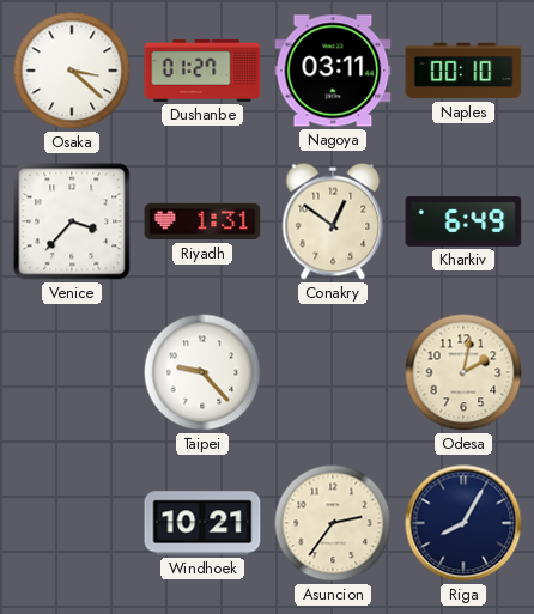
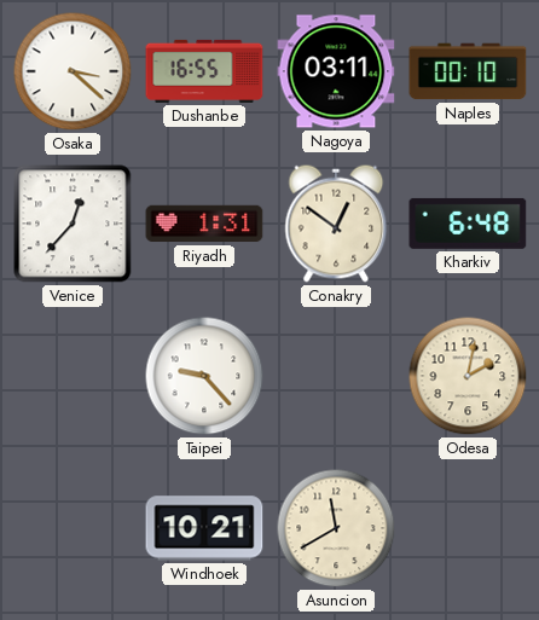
Dushanbe: 01:27 -> 16:55
Venice: 3:37 -> 12:37
Kharkiv: 6:49 -> 6:48
Asuncion: 2:36 -> 11:40
Riga: 8:05 -> none
